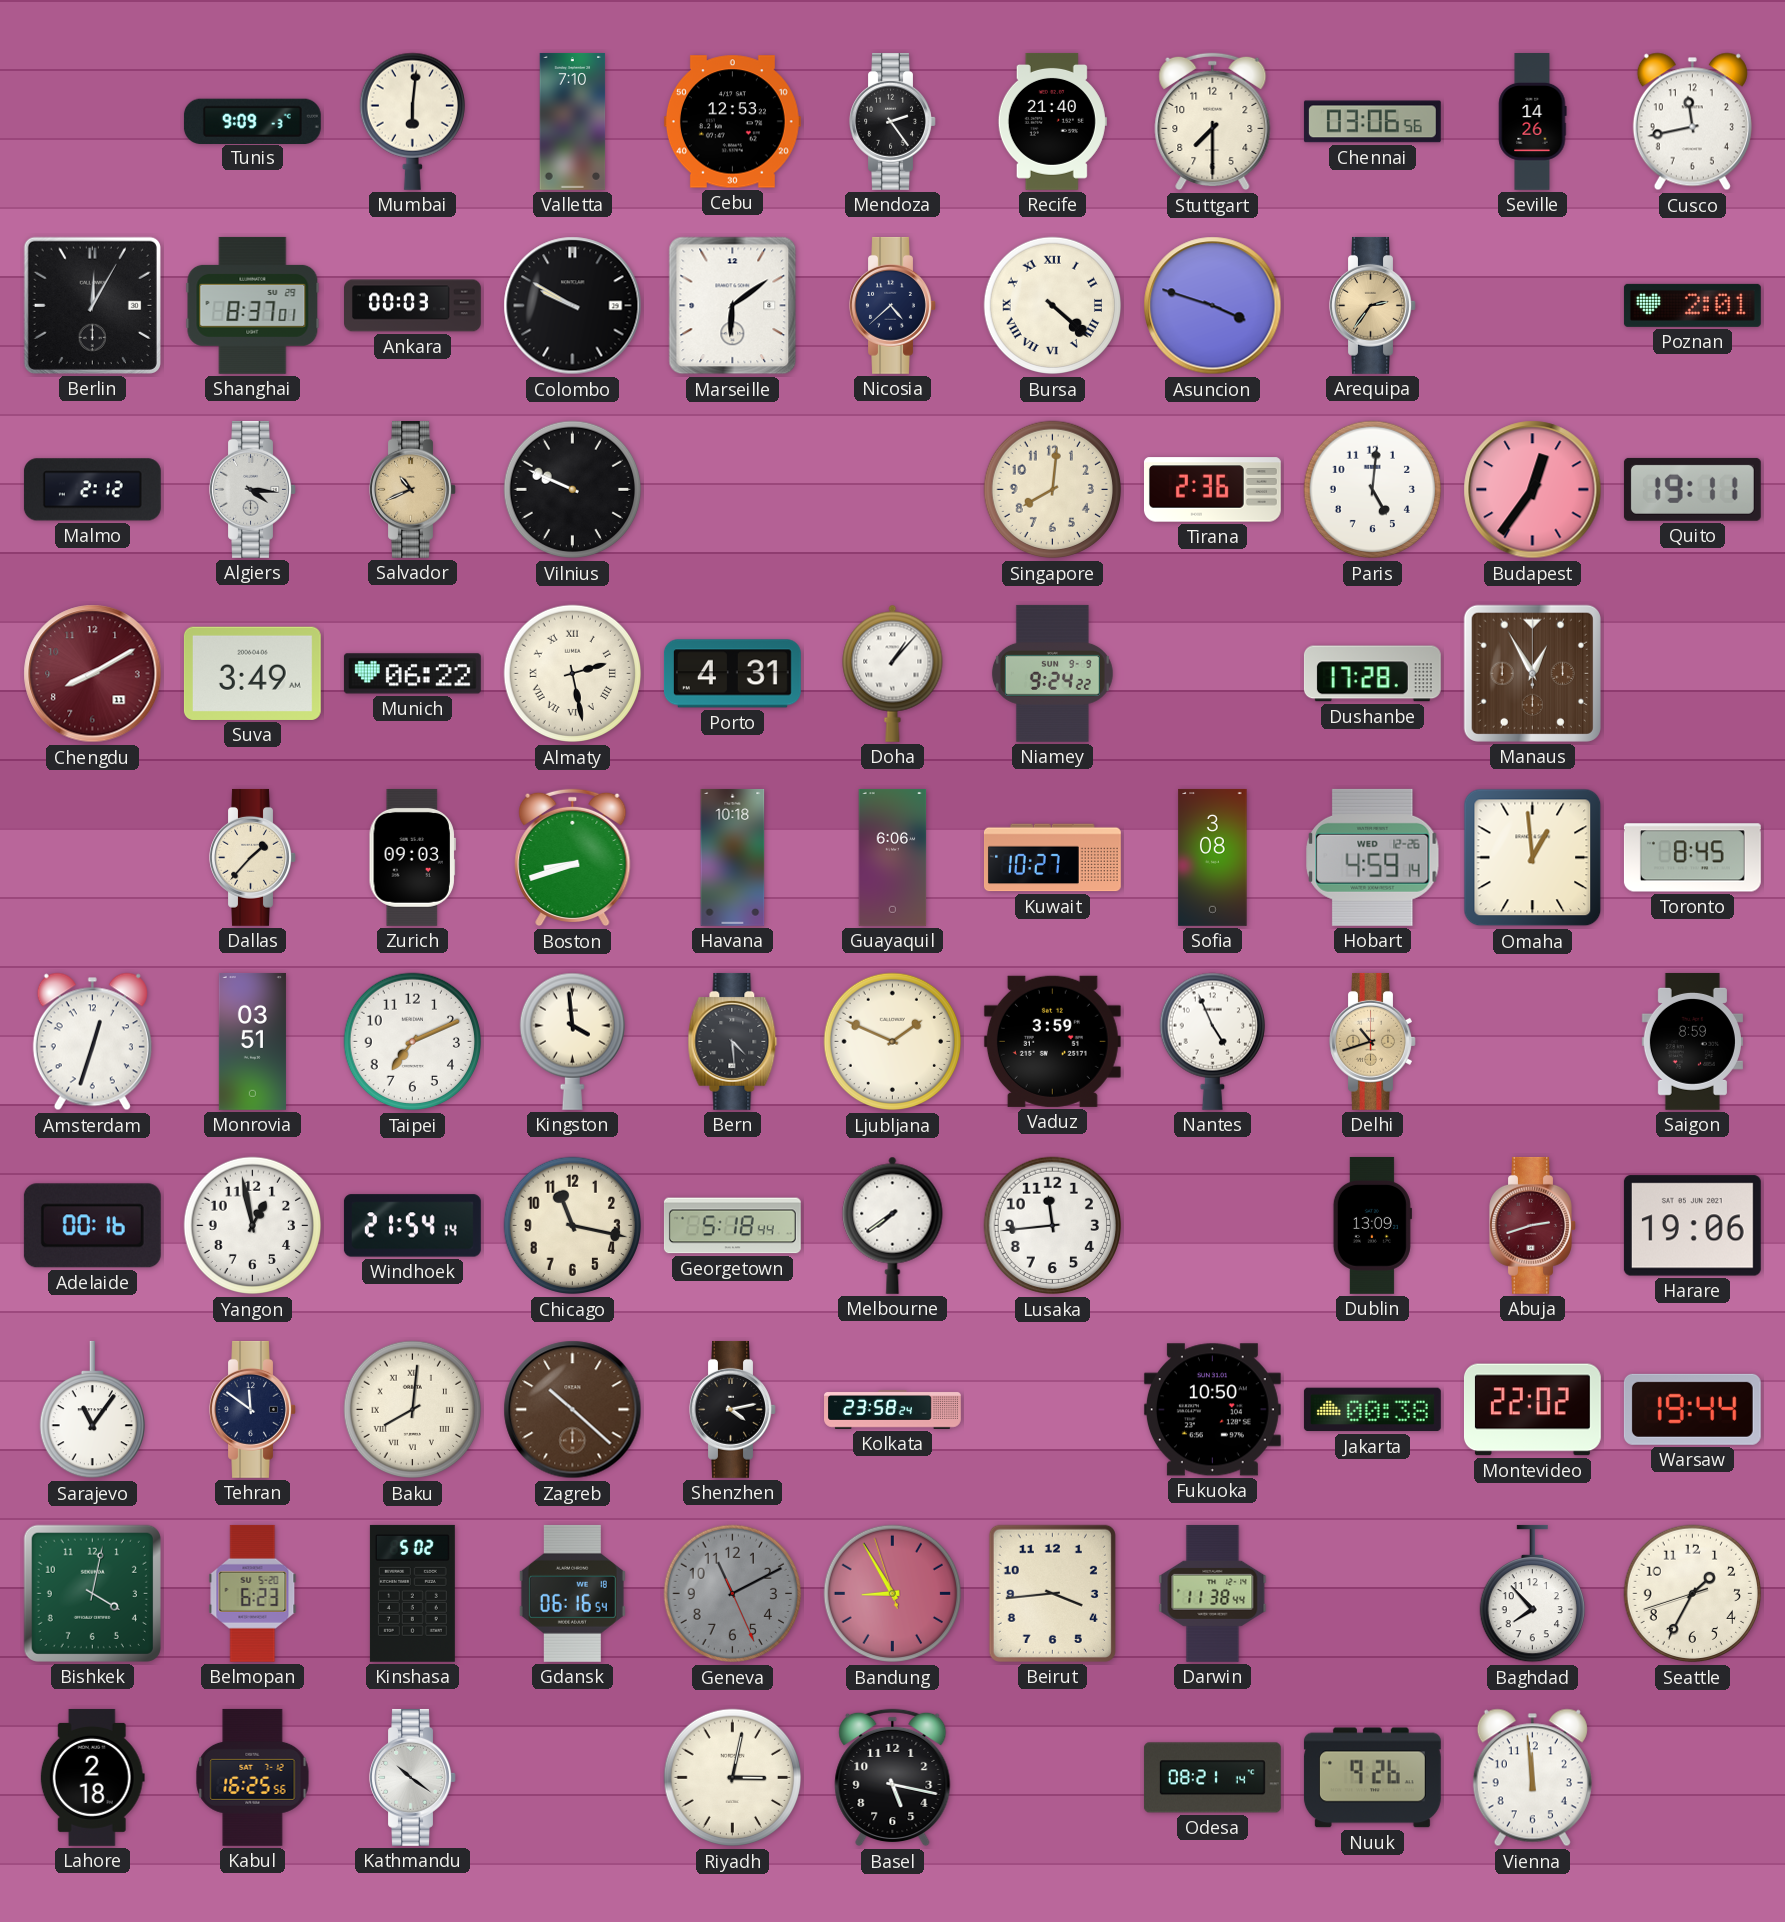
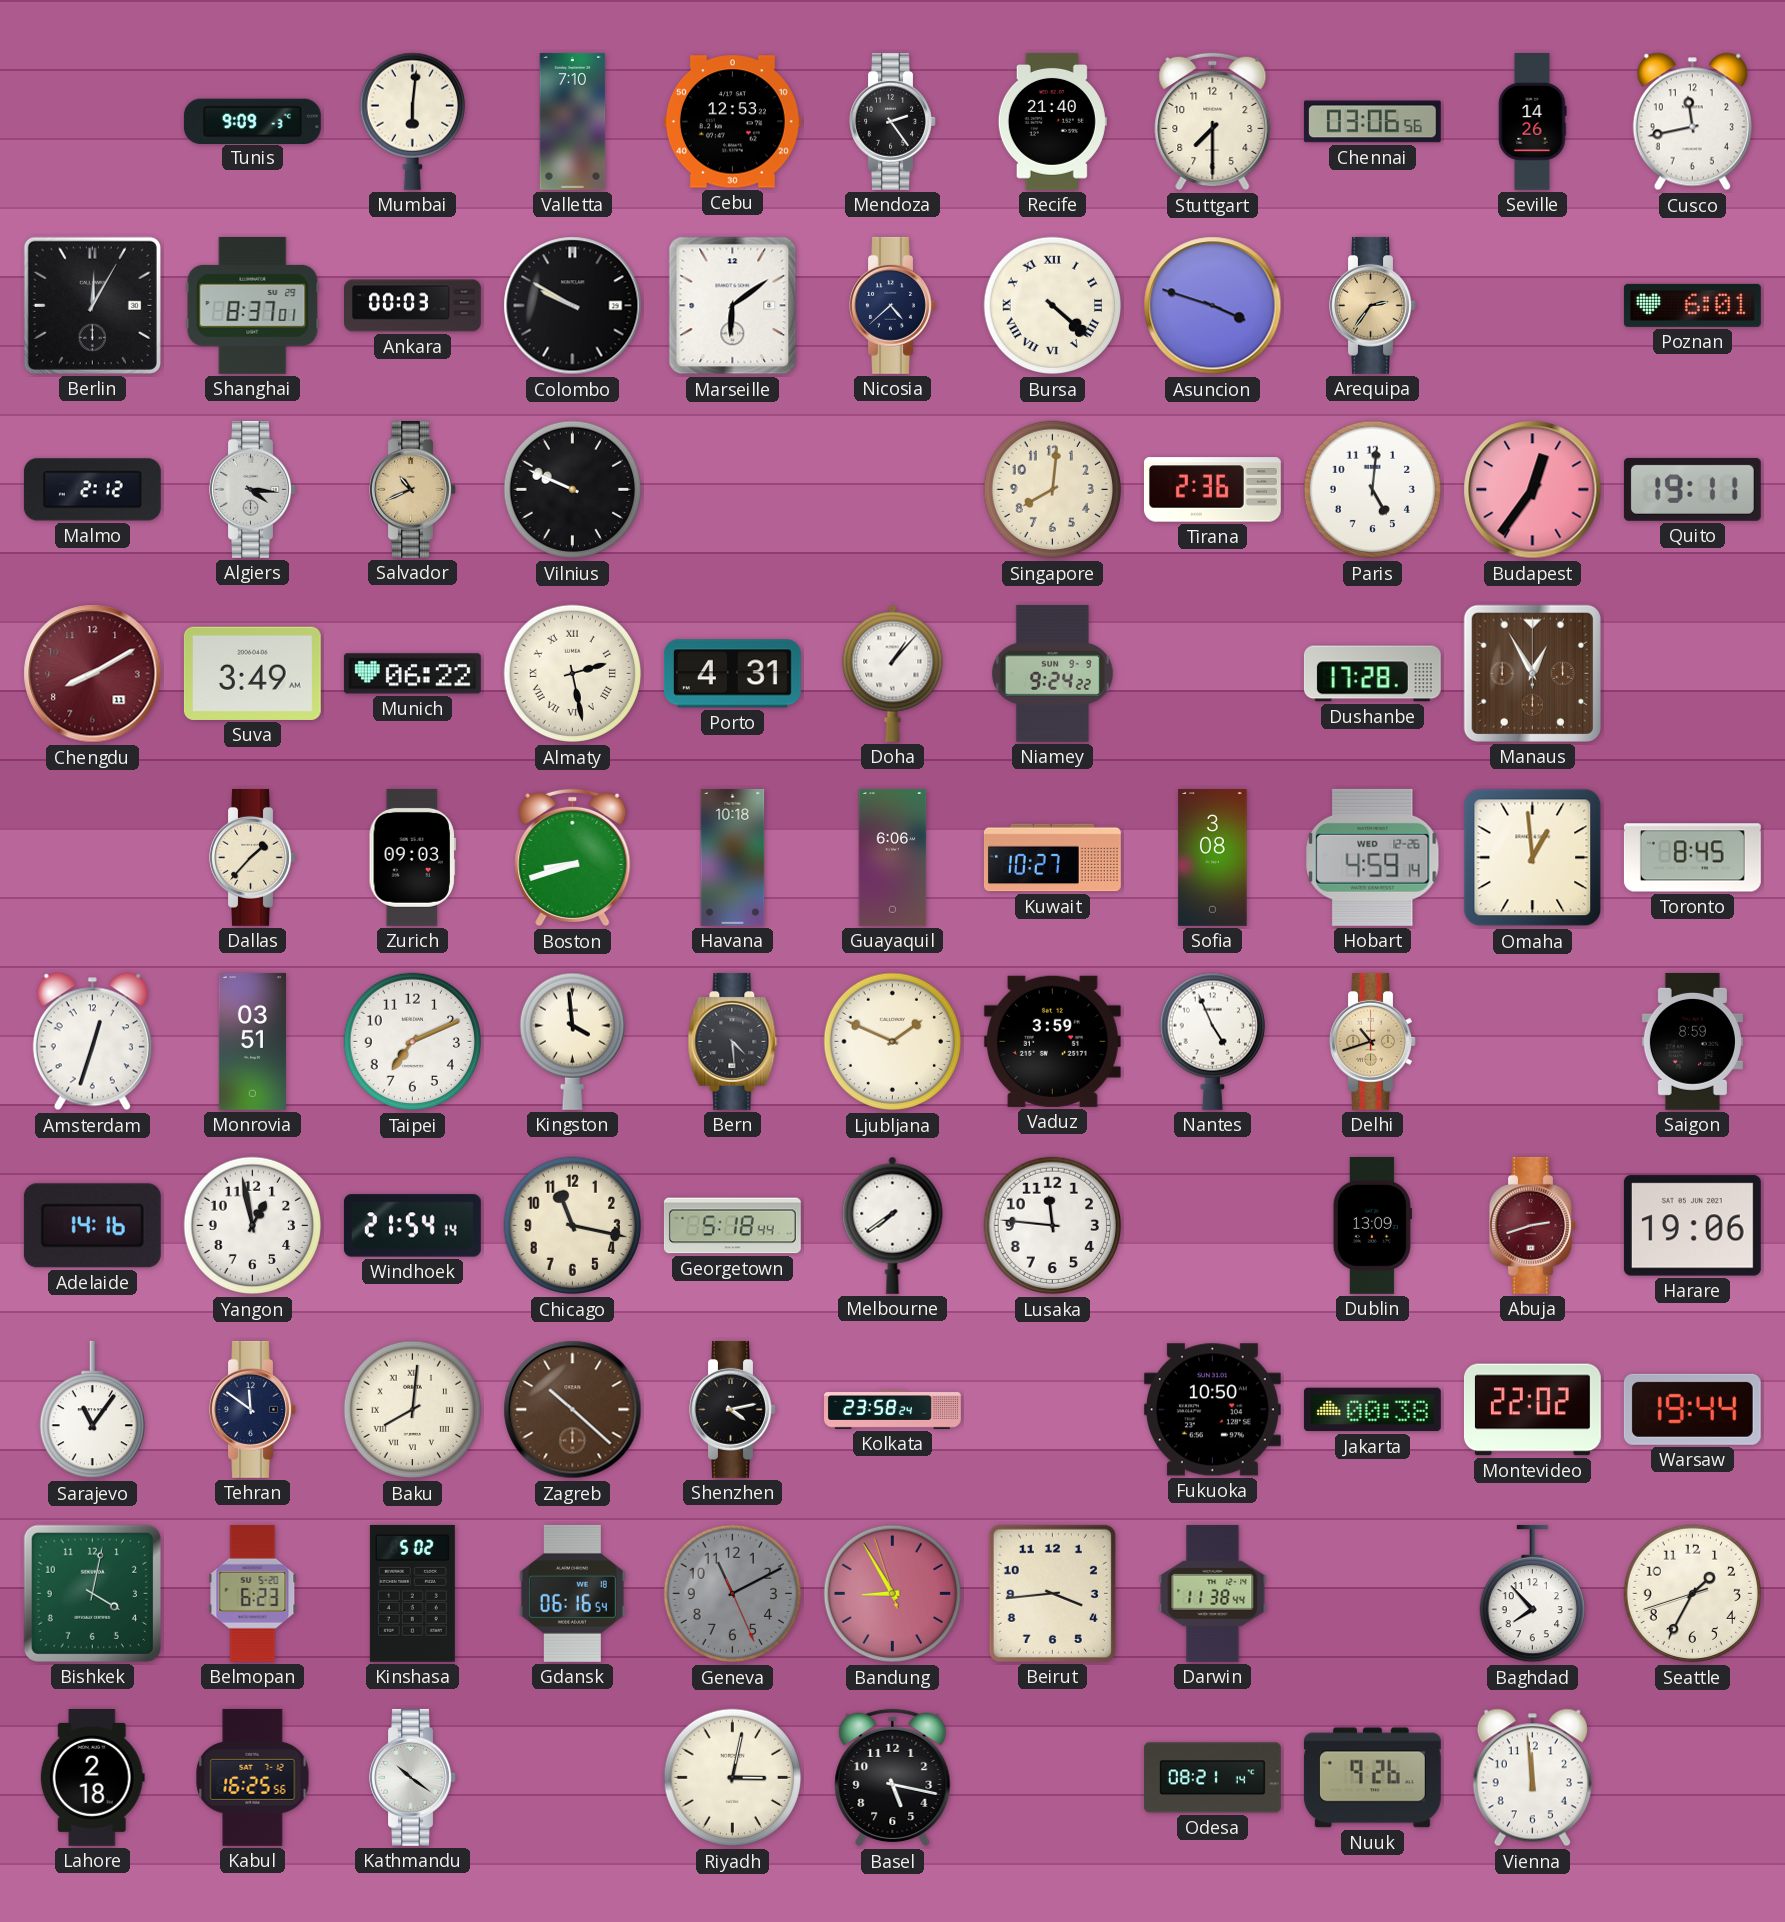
Poznan: 2:01 -> 6:01
Adelaide: 00:16 -> 14:16
Lusaka: 11:44 -> 11:46
